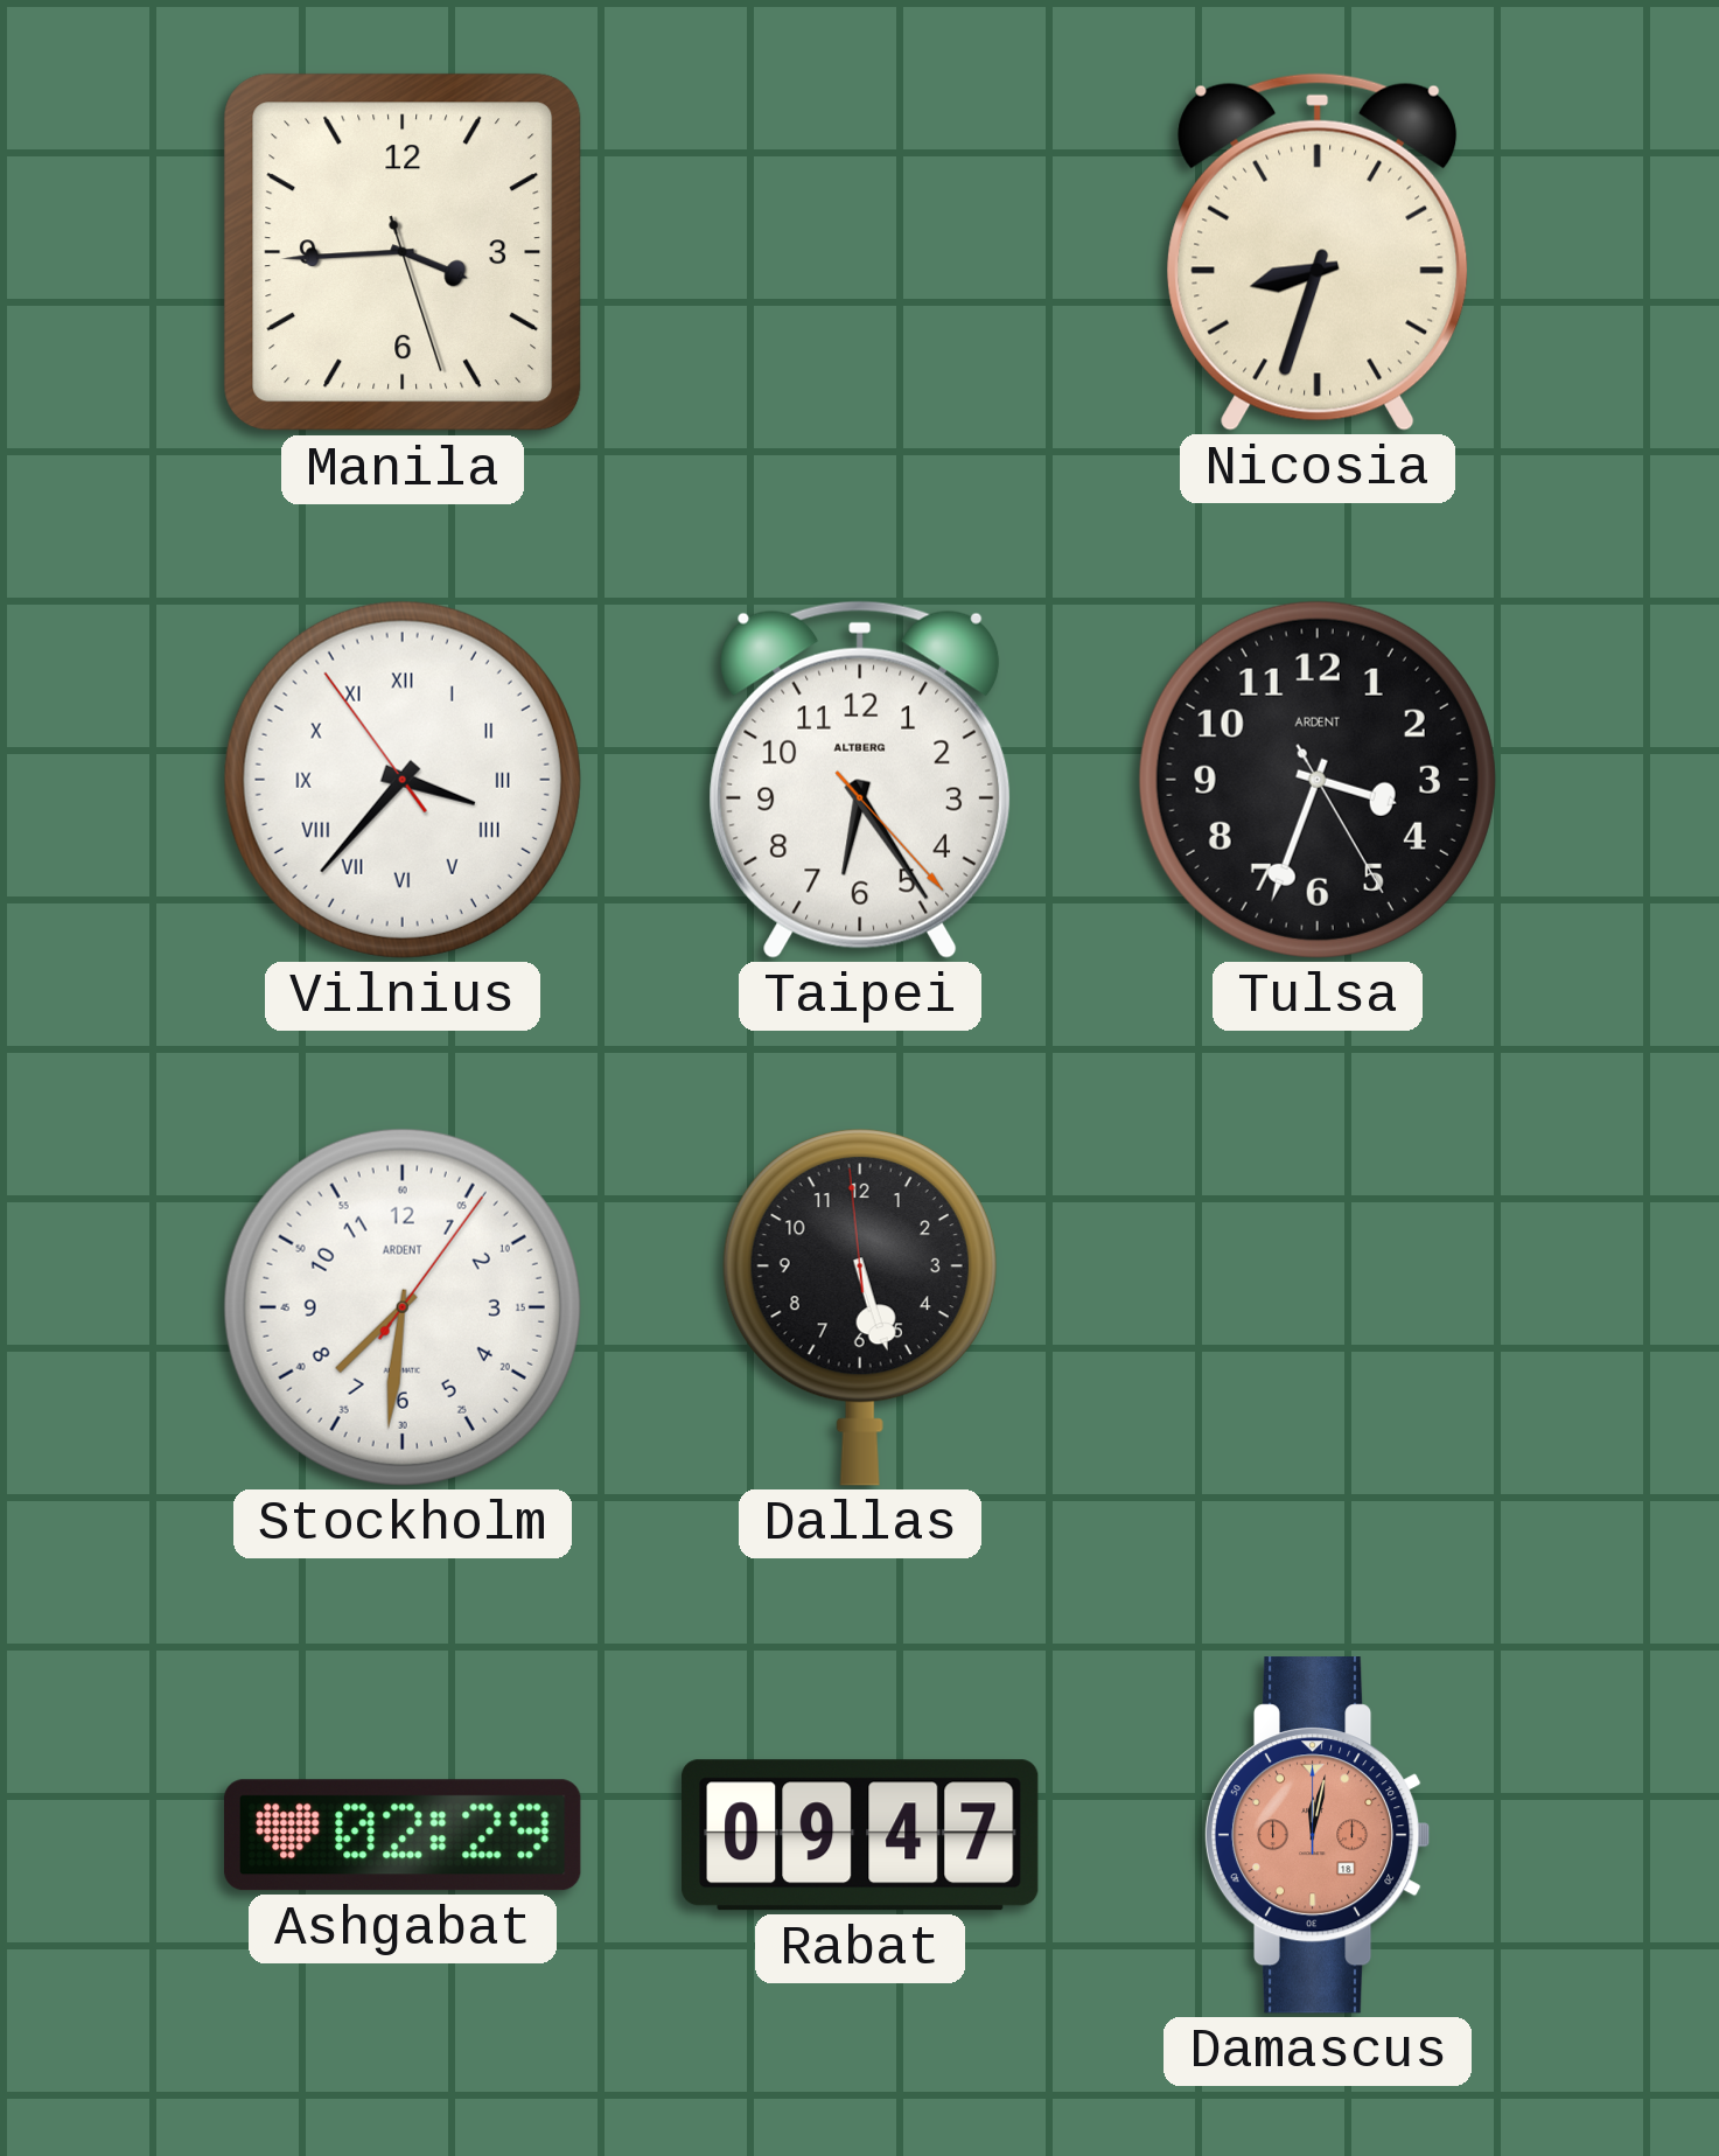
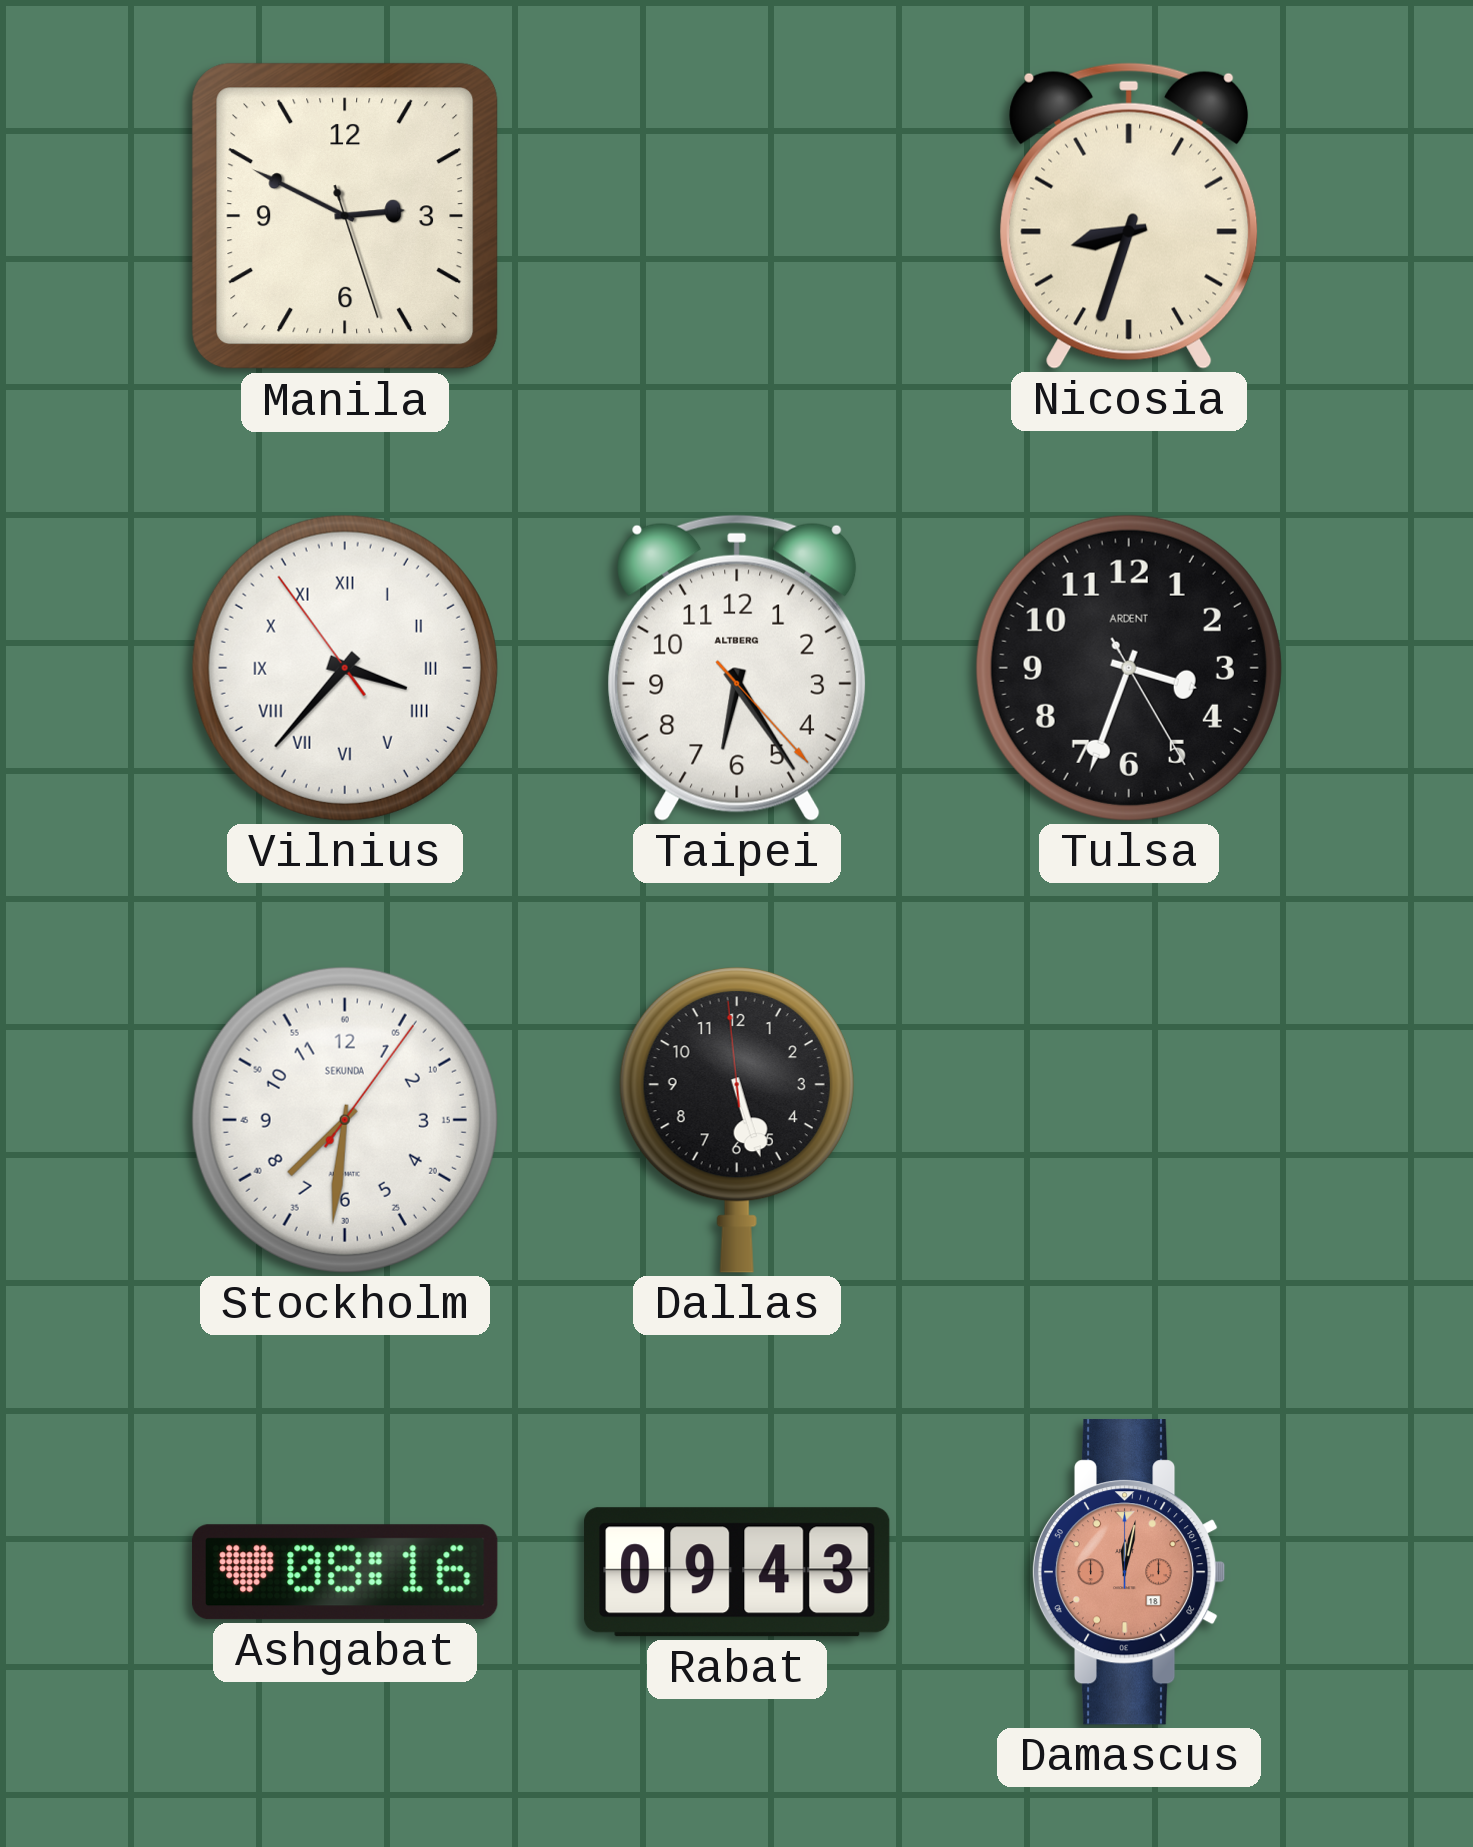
Manila: 3:44 -> 2:49
Stockholm brand: ARDENT -> SEKUNDA
Ashgabat: 02:29 -> 08:16
Rabat: 09:47 -> 09:43
